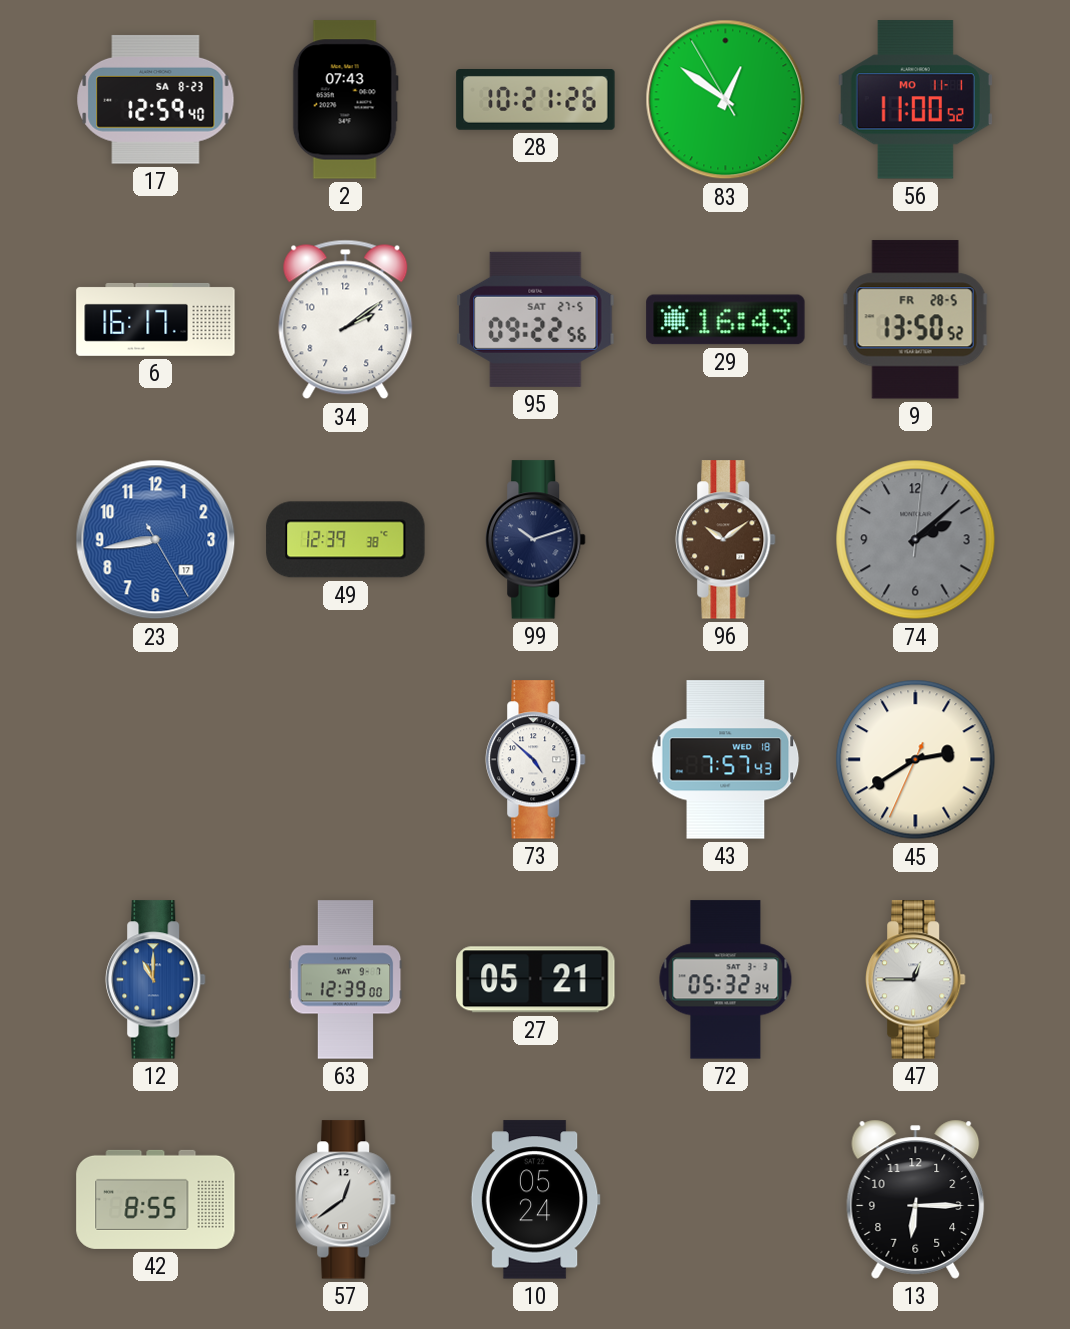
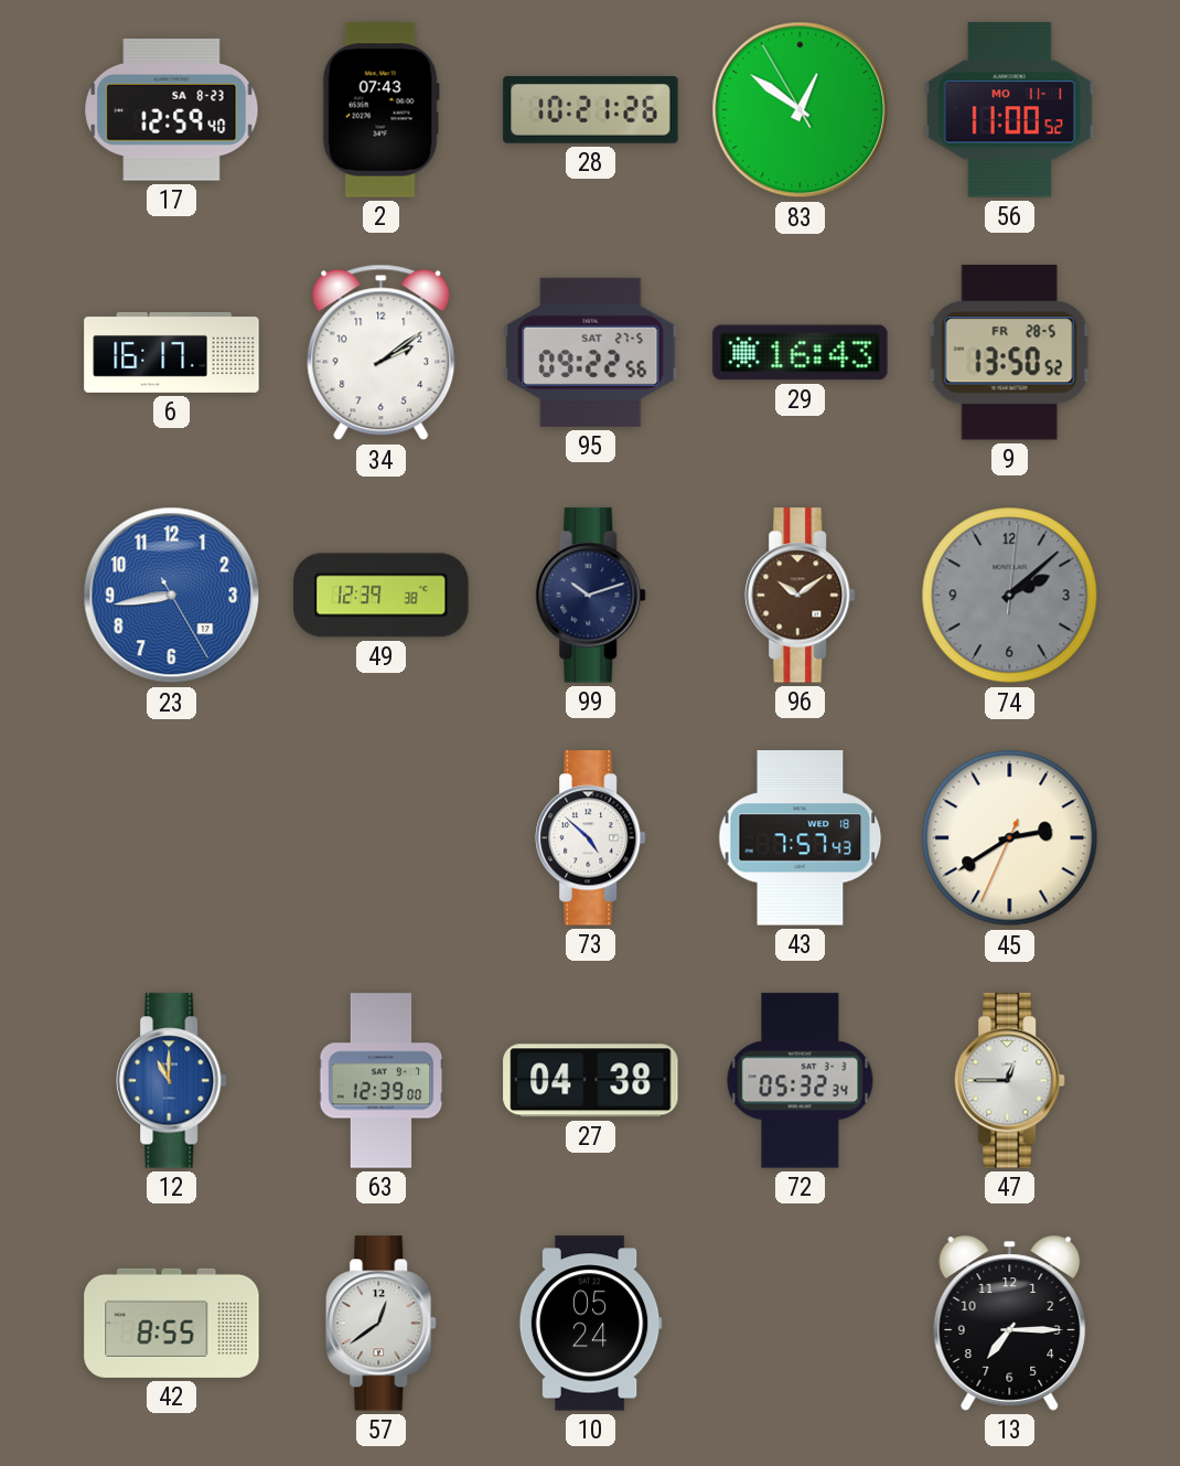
27: 05:21 -> 04:38
13: 6:15 -> 7:15
